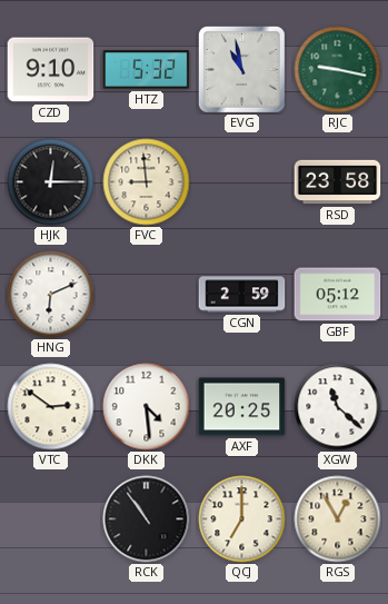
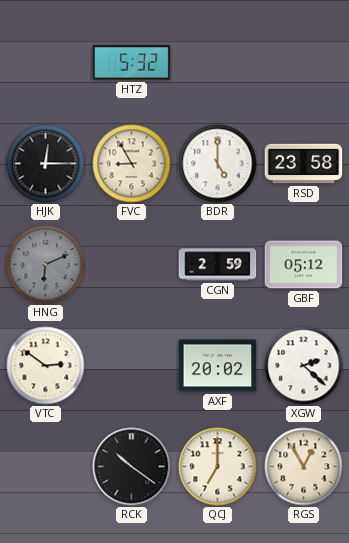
CZD: 9:10 -> none
EVG: 10:58 -> none
RJC: 9:17 -> none
FVC: 8:59 -> 8:55
BDR: none -> 5:00
HNG dial: white -> grey
DKK: 4:29 -> none
AXF: 20:25 -> 20:02
XGW: 11:22 -> 2:22
RCK: 10:54 -> 10:21
